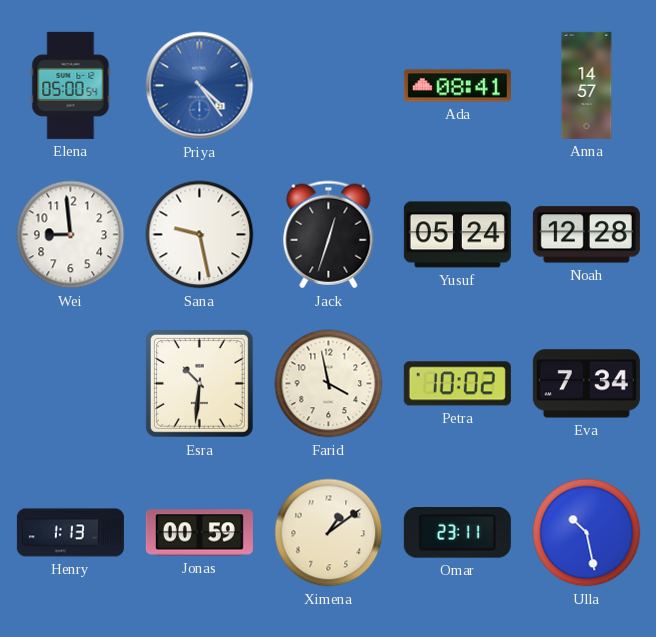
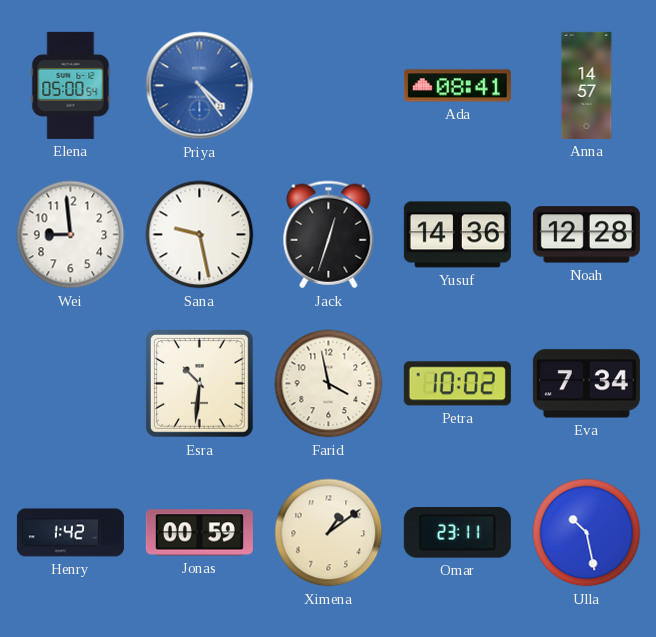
Yusuf: 05:24 -> 14:36
Henry: 1:13 -> 1:42
